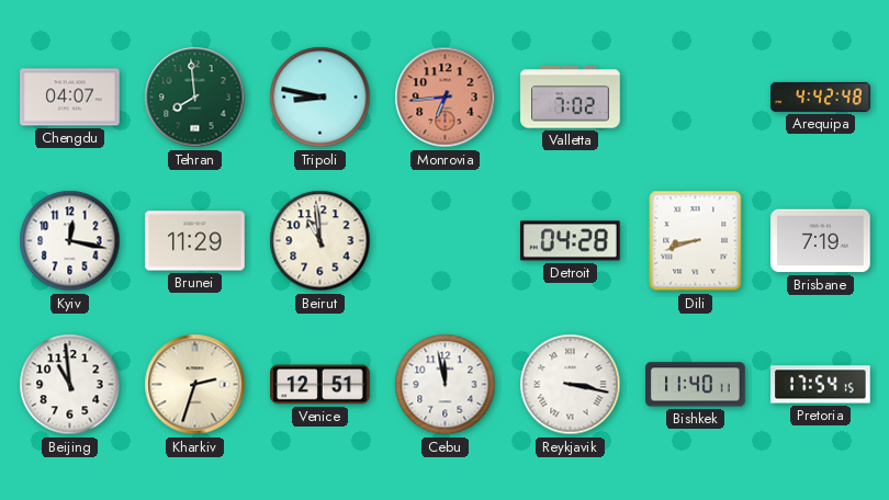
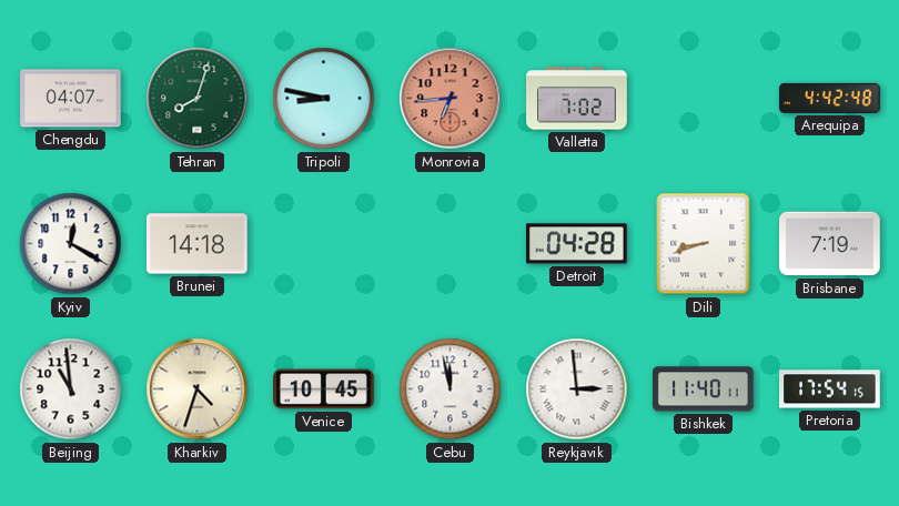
Tehran: 7:59 -> 8:03
Kyiv: 12:17 -> 12:20
Brunei: 11:29 -> 14:18
Beirut: 10:59 -> none
Kharkiv: 2:33 -> 4:33
Venice: 12:51 -> 10:45
Reykjavik: 3:17 -> 2:59
